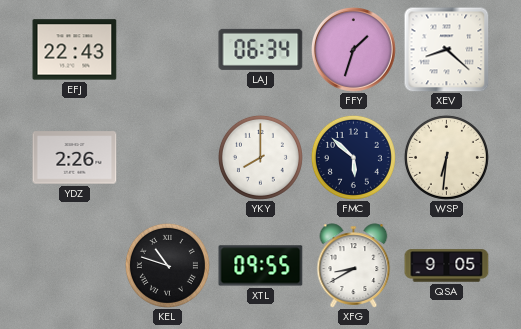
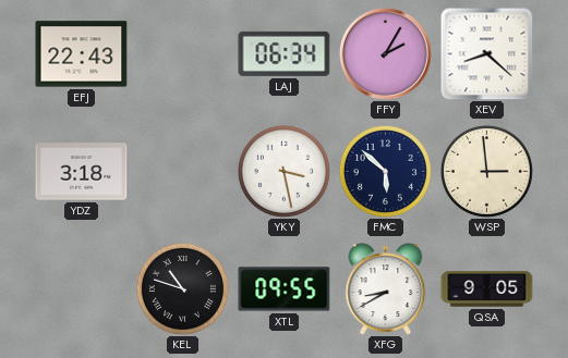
FFY: 1:33 -> 2:05
YDZ: 2:26 -> 3:18
YKY: 8:00 -> 3:28
WSP: 6:31 -> 2:59
